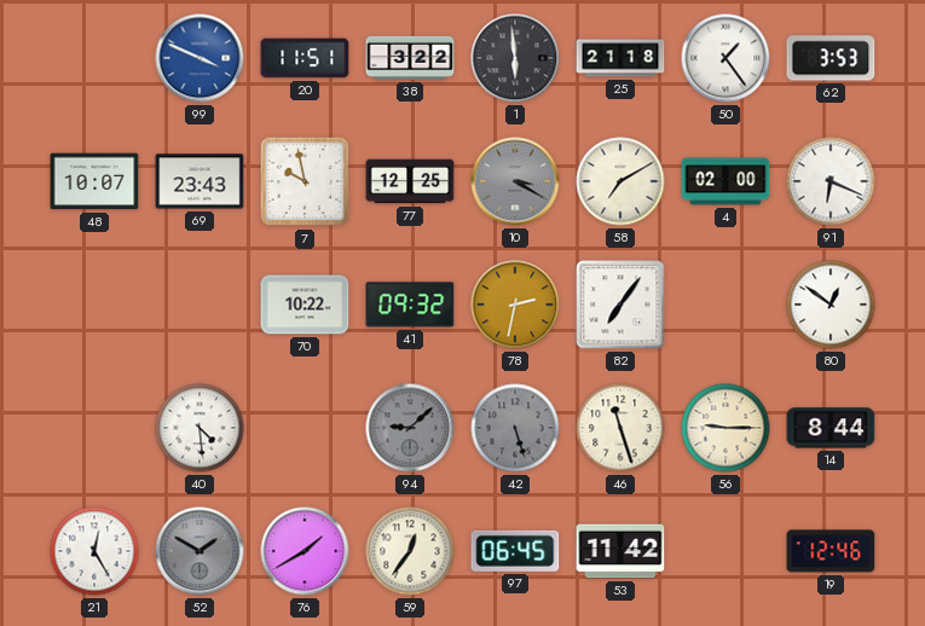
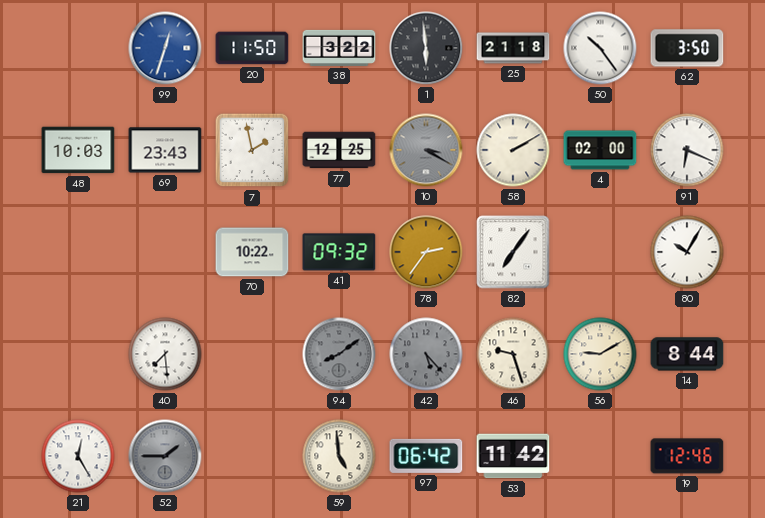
99: 3:49 -> 12:33
20: 11:51 -> 11:50
50: 1:24 -> 10:24
62: 3:53 -> 3:50
48: 10:07 -> 10:03
7: 9:58 -> 1:58
58: 7:10 -> 2:10
78: 2:32 -> 2:36
80: 12:51 -> 10:05
40: 4:29 -> 7:29
94: 9:08 -> 8:09
42: 5:27 -> 5:23
46: 11:27 -> 9:27
56: 9:15 -> 9:10
52: 1:50 -> 1:45
76: 1:40 -> none
59: 12:36 -> 4:59
97: 06:45 -> 06:42
